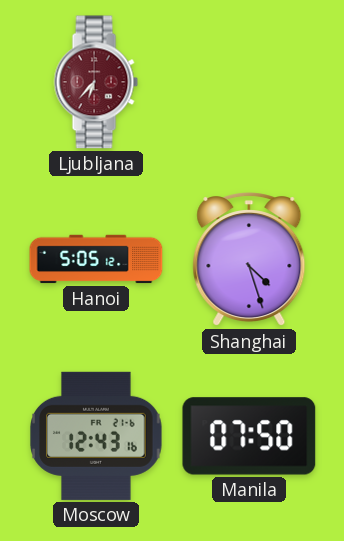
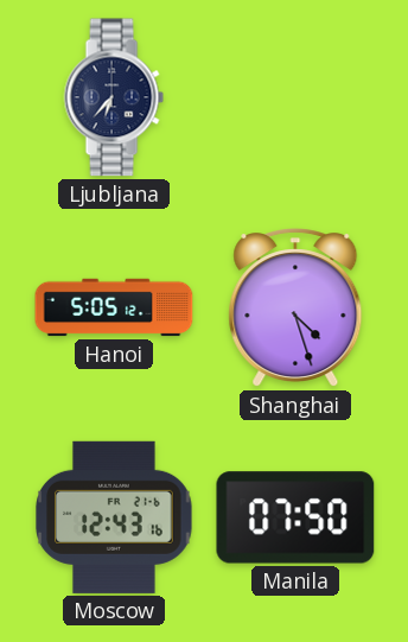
Ljubljana dial: burgundy -> navy
